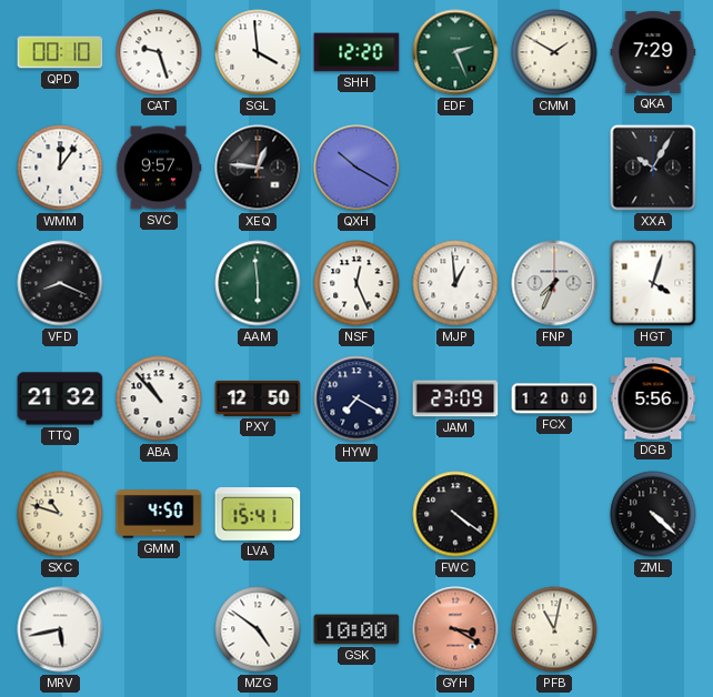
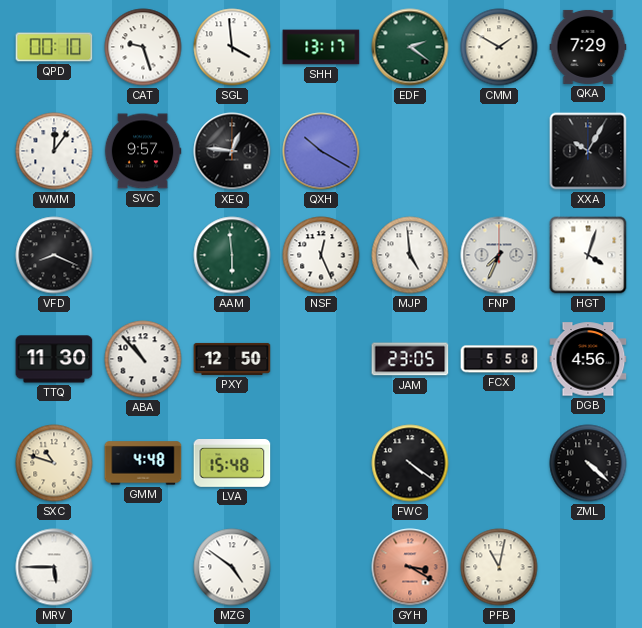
SHH: 12:20 -> 13:17
EDF: 2:26 -> 2:21
MJP: 12:59 -> 4:59
TTQ: 21:32 -> 11:30
HYW: 7:20 -> none
JAM: 23:09 -> 23:05
FCX: 12:00 -> 5:58
DGB: 5:56 -> 4:56
GMM: 4:50 -> 4:48
LVA: 15:41 -> 15:48
MRV: 5:43 -> 5:45
GSK: 10:00 -> none
